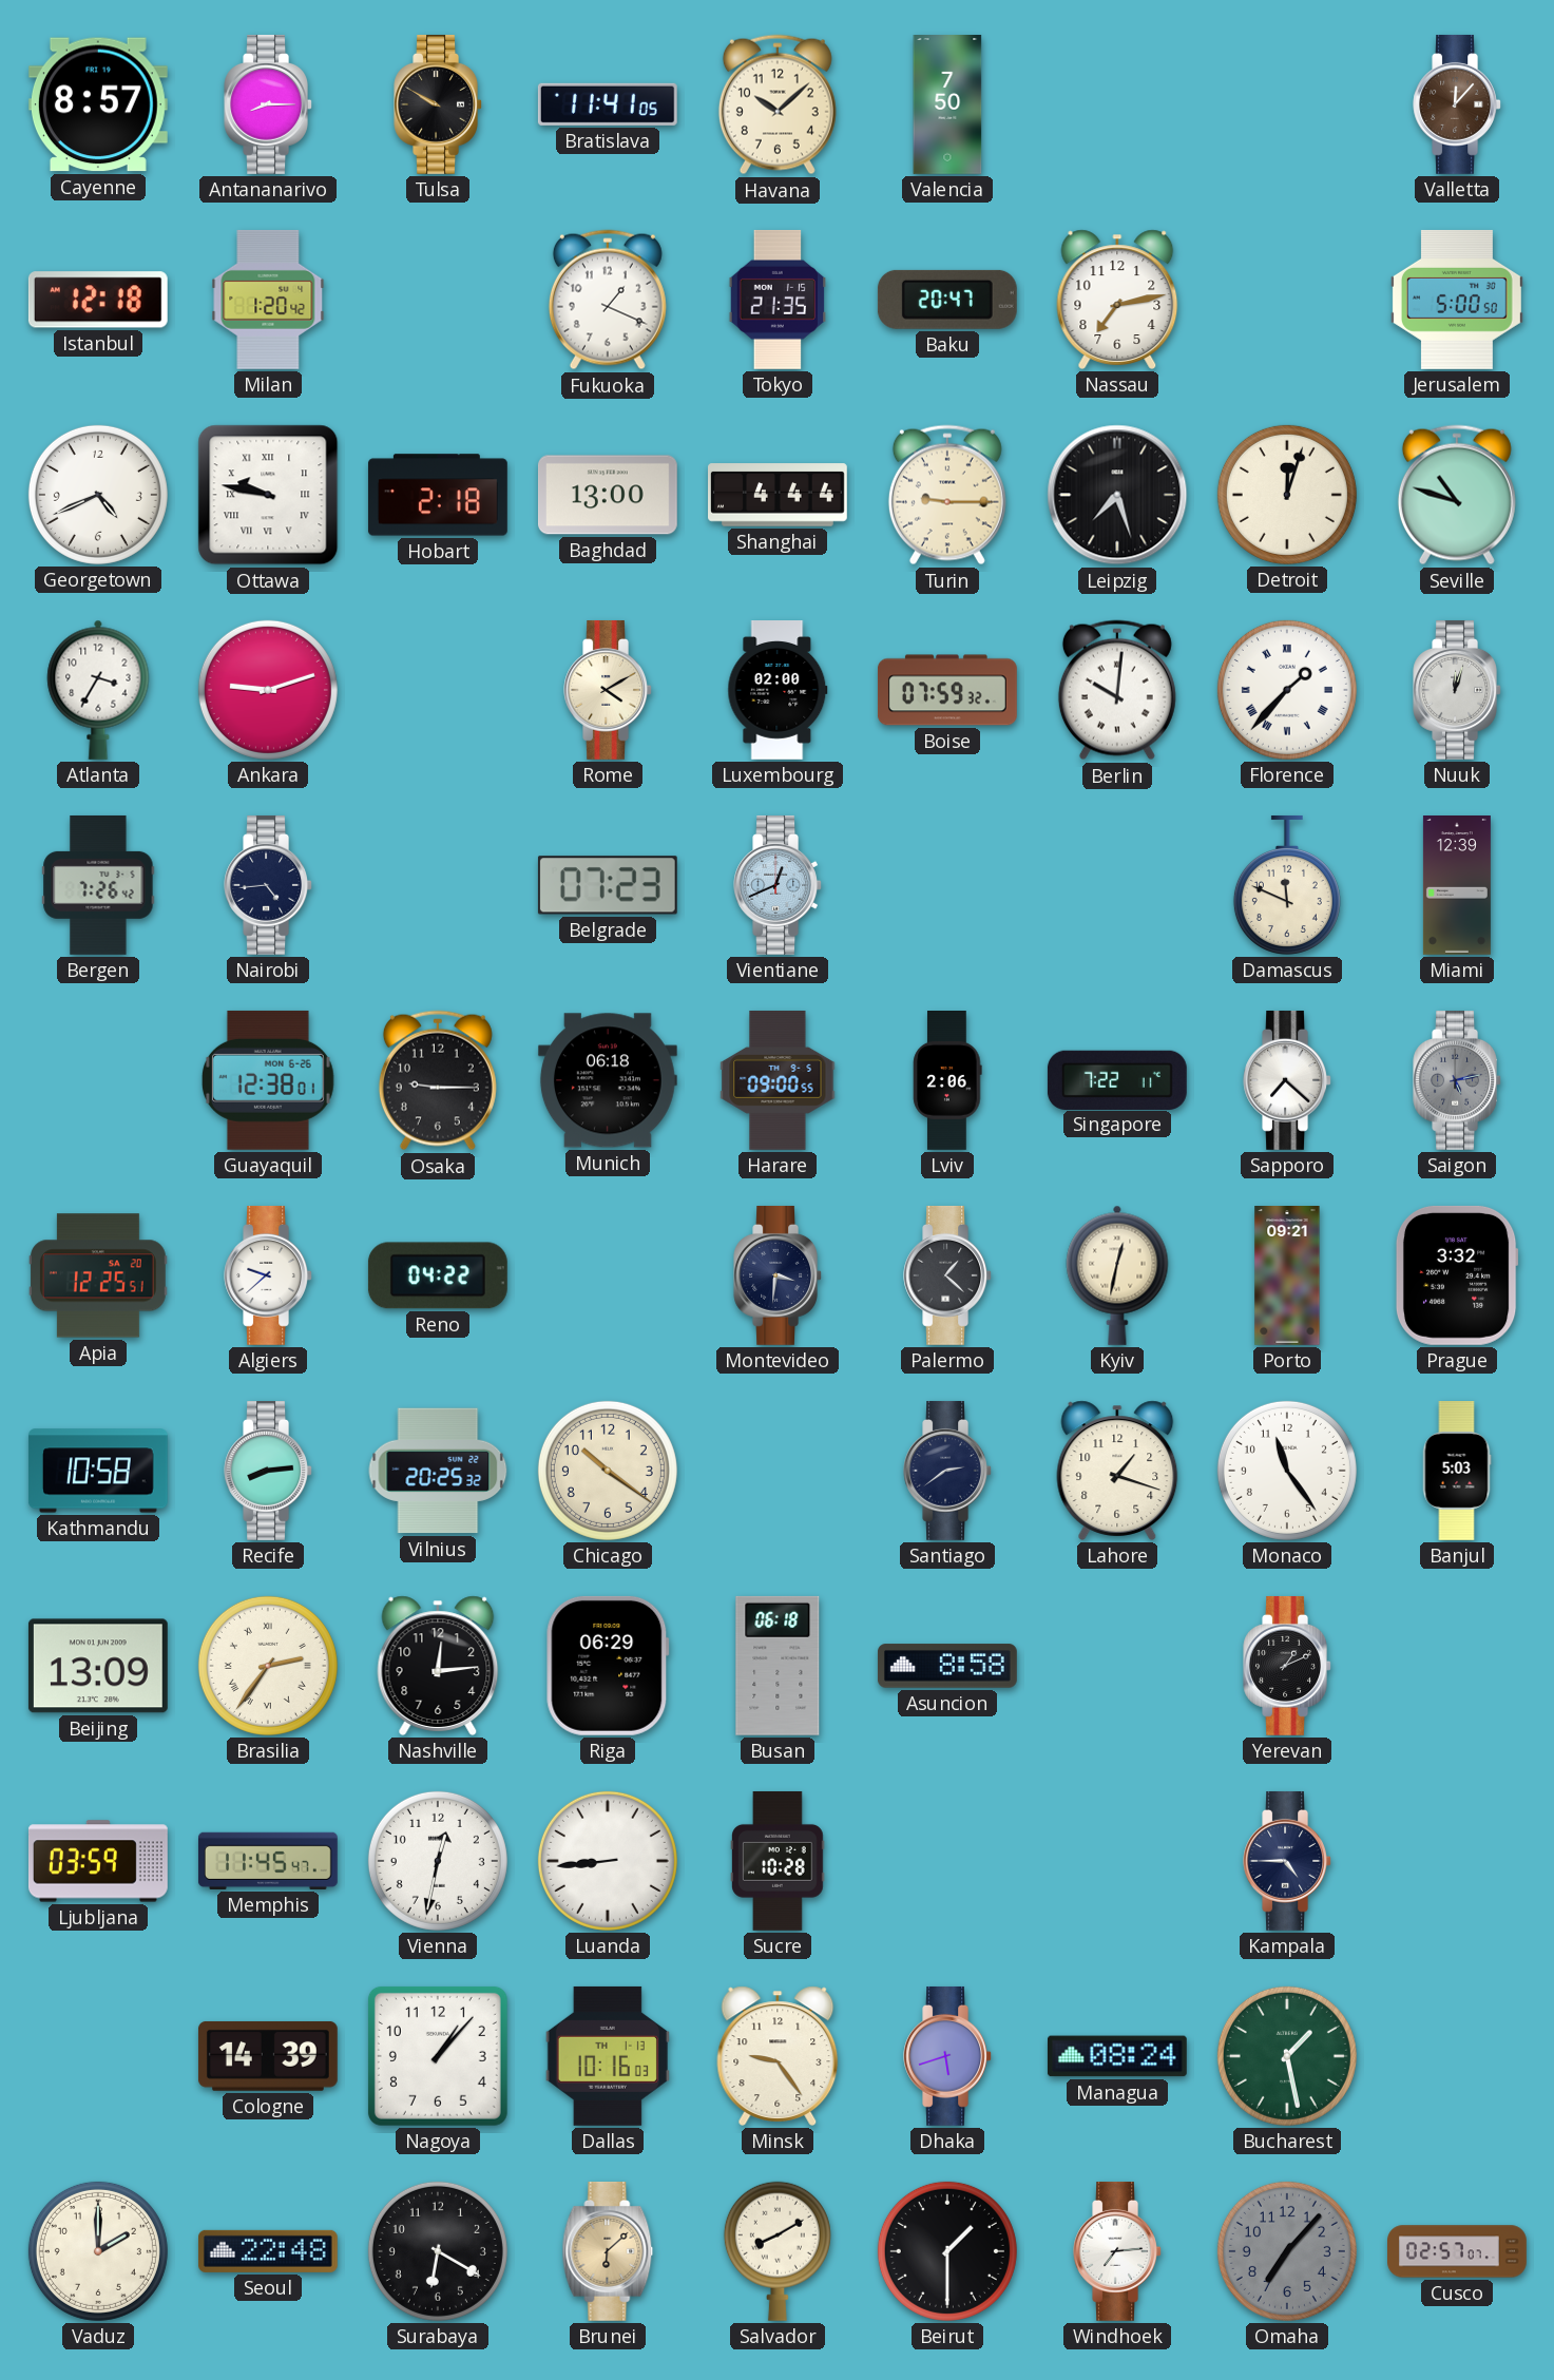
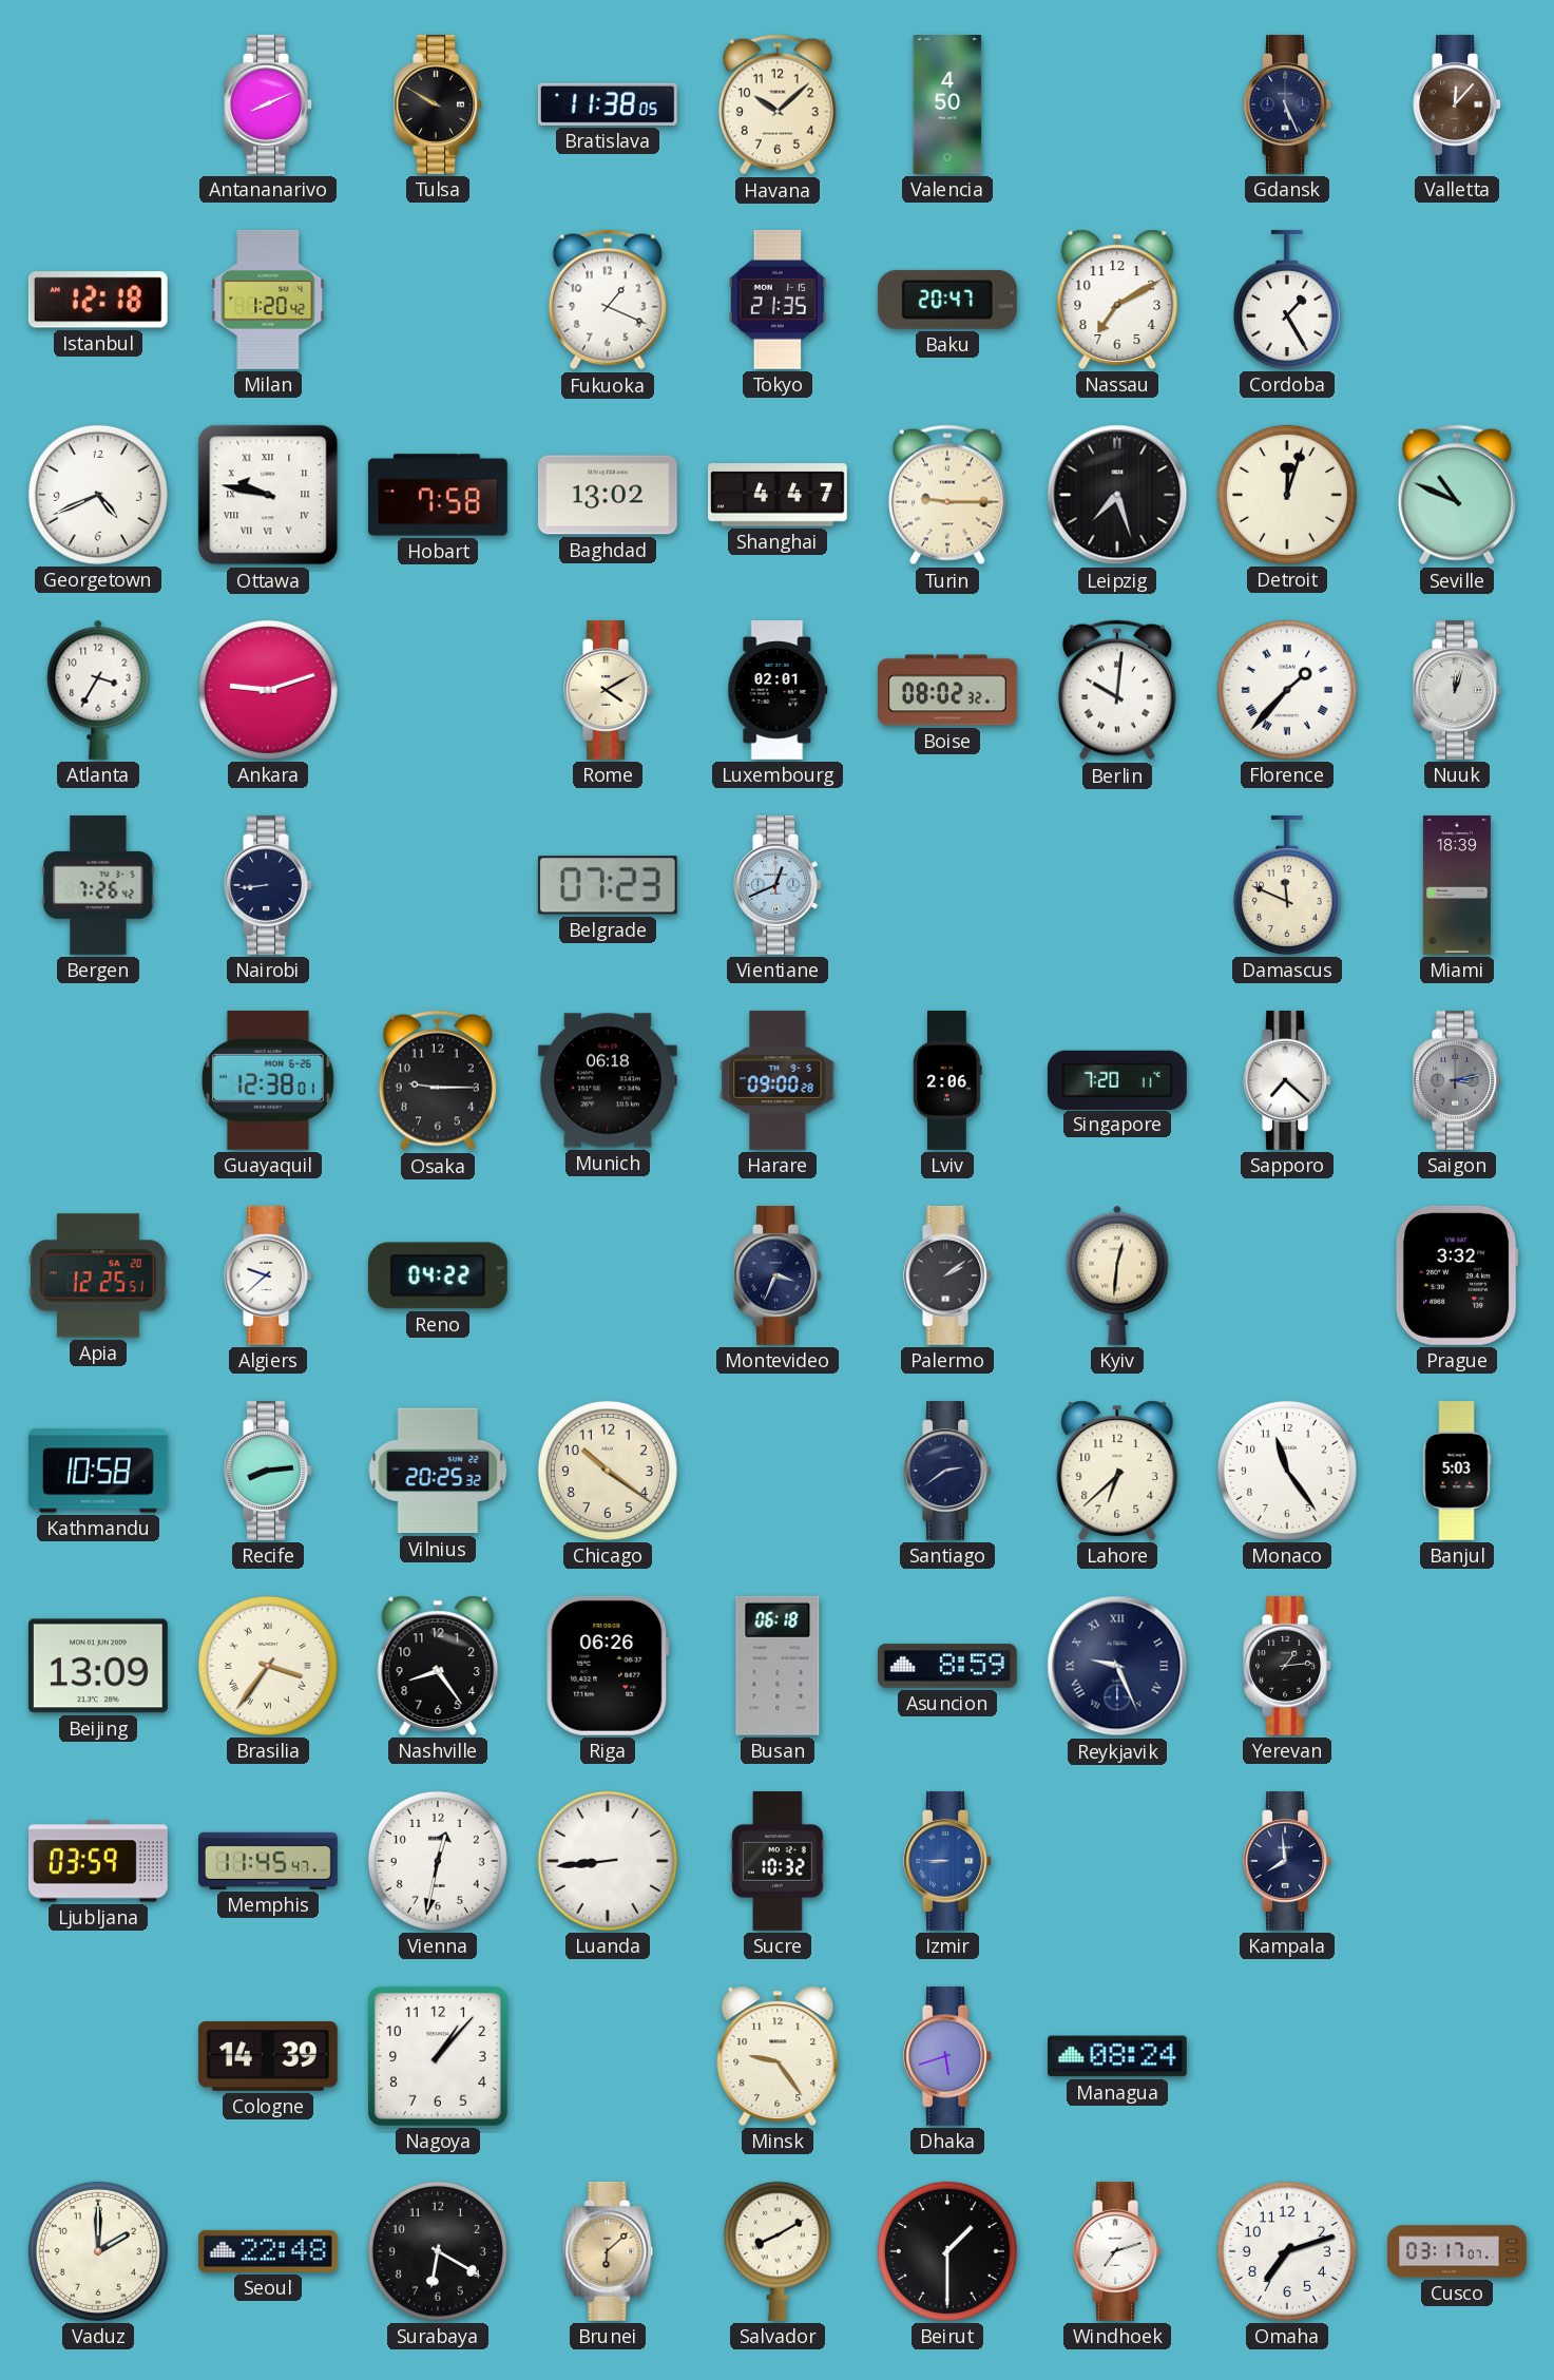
Cayenne: 8:57 -> none
Antananarivo: 8:15 -> 8:11
Bratislava: 11:41 -> 11:38
Valencia: 7:50 -> 4:50
Gdansk: none -> 5:26
Nassau: 7:13 -> 7:10
Cordoba: none -> 1:25
Jerusalem: 5:00 -> none
Hobart: 2:18 -> 7:58
Baghdad: 13:00 -> 13:02
Shanghai: 4:44 -> 4:47
Seville: 10:48 -> 10:49
Luxembourg: 02:00 -> 02:01
Boise: 07:59 -> 08:02
Nairobi: 4:44 -> 8:44
Miami: 12:39 -> 18:39
Harare: 09:00:55 -> 09:00:28
Singapore: 7:22 -> 7:20
Saigon: 5:13 -> 3:13
Montevideo: 3:31 -> 3:34
Palermo: 1:22 -> 2:09
Kyiv: 12:32 -> 12:31
Porto: 09:21 -> none
Lahore: 1:18 -> 6:38
Brasilia: 2:36 -> 3:36
Nashville: 12:14 -> 8:24
Riga: 06:29 -> 06:26
Asuncion: 8:58 -> 8:59
Reykjavik: none -> 9:26
Yerevan: 1:11 -> 1:14
Sucre: 10:28 -> 10:32
Izmir: none -> 8:45
Kampala: 4:45 -> 7:59
Dallas: 10:16 -> none
Bucharest: 1:28 -> none
Windhoek: 7:14 -> 7:12
Omaha: 7:07 -> 7:12
Omaha dial: grey -> white
Cusco: 02:57 -> 03:17
